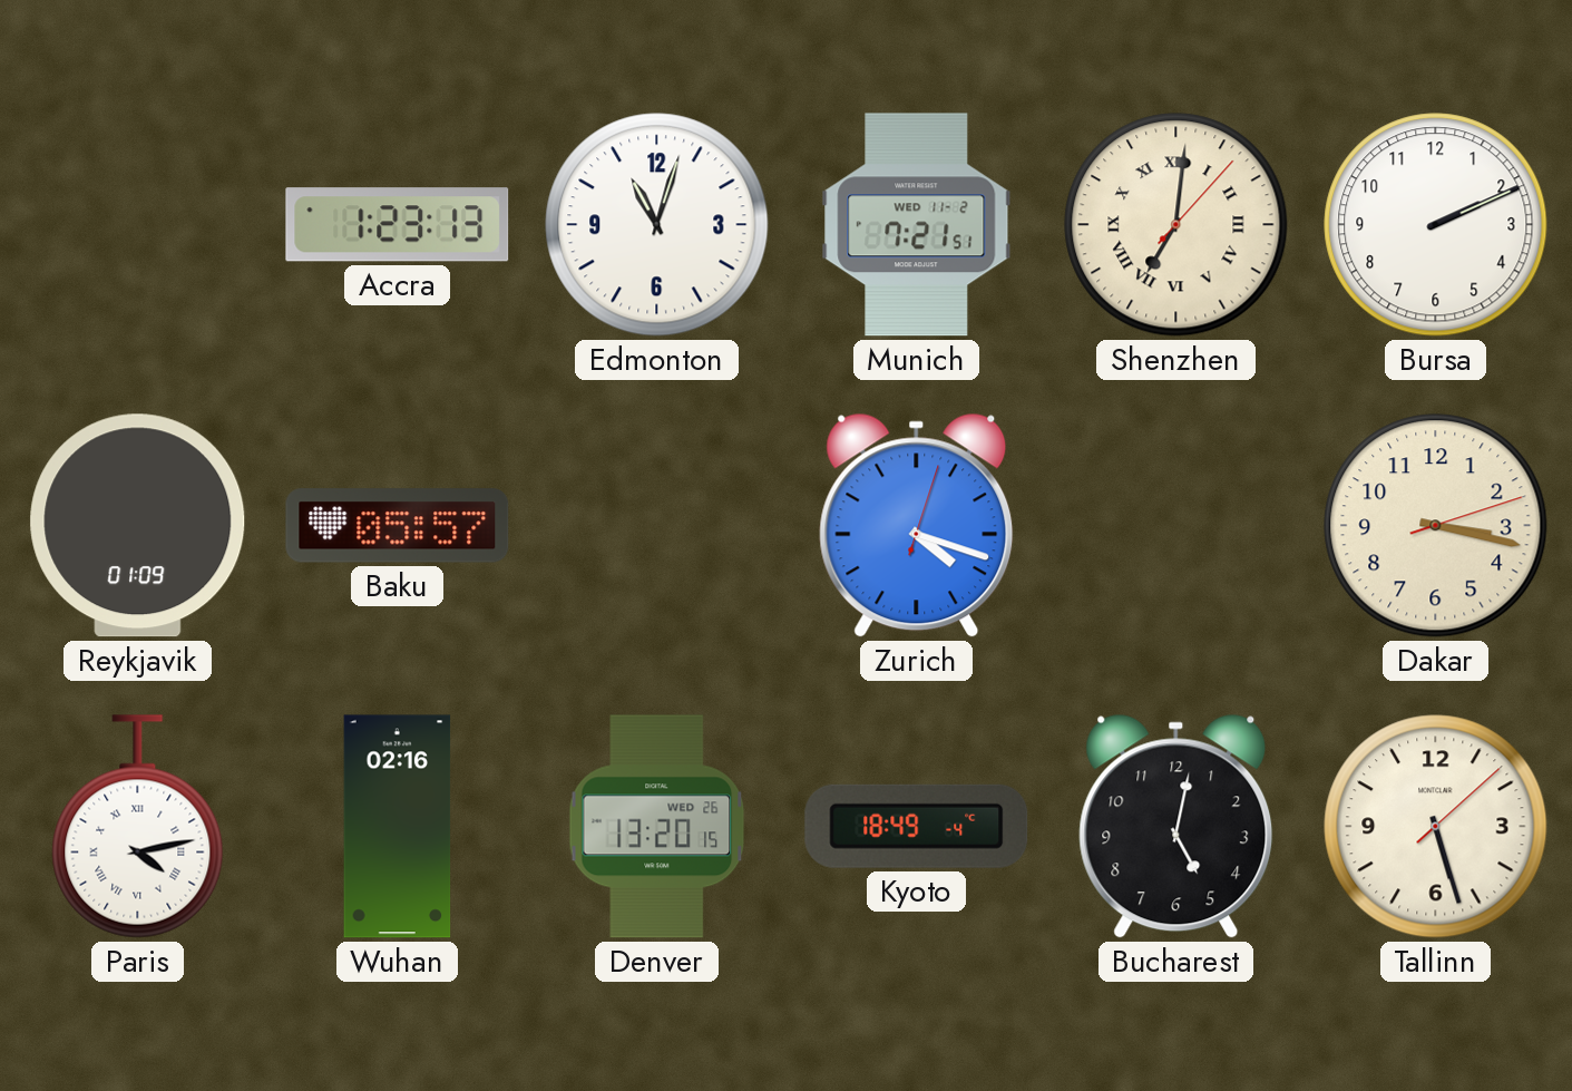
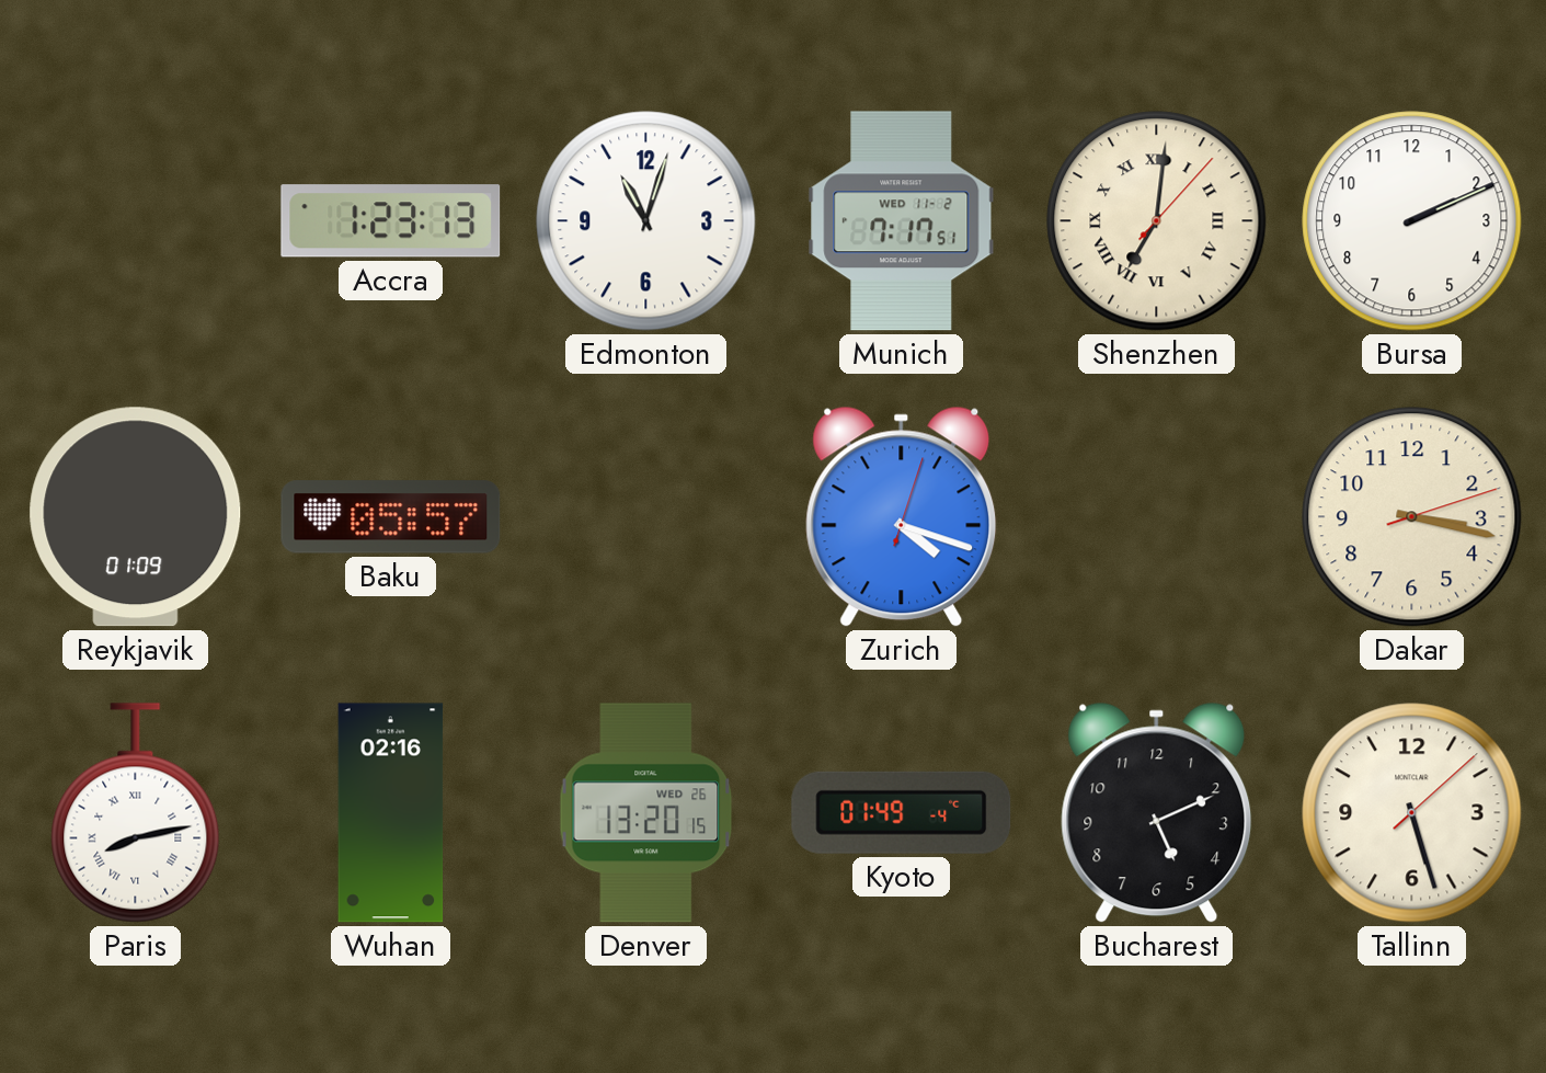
Munich: 7:21 -> 7:17
Paris: 4:13 -> 8:13
Kyoto: 18:49 -> 01:49
Bucharest: 5:02 -> 5:11
